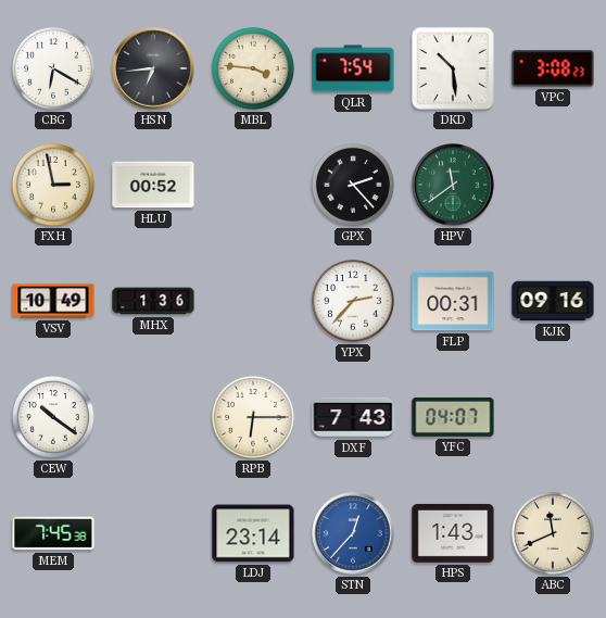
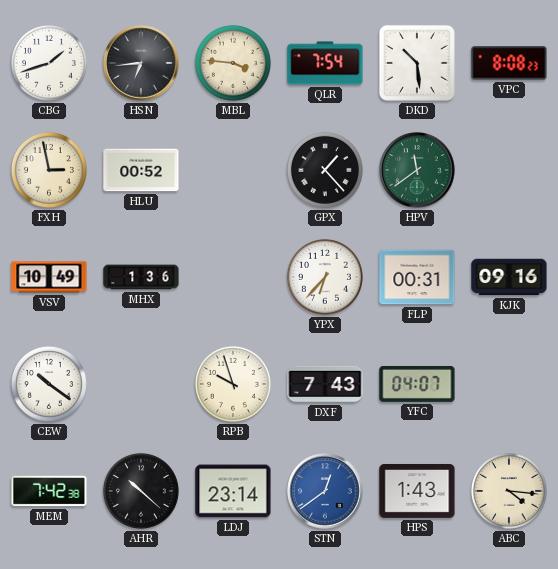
CBG: 6:20 -> 1:42
VPC: 3:08 -> 8:08
GPX: 2:23 -> 1:23
YPX: 2:37 -> 6:37
RPB: 6:15 -> 9:57
MEM: 7:45 -> 7:42
AHR: none -> 10:22
STN: 12:37 -> 12:39
ABC: 11:41 -> 4:16
